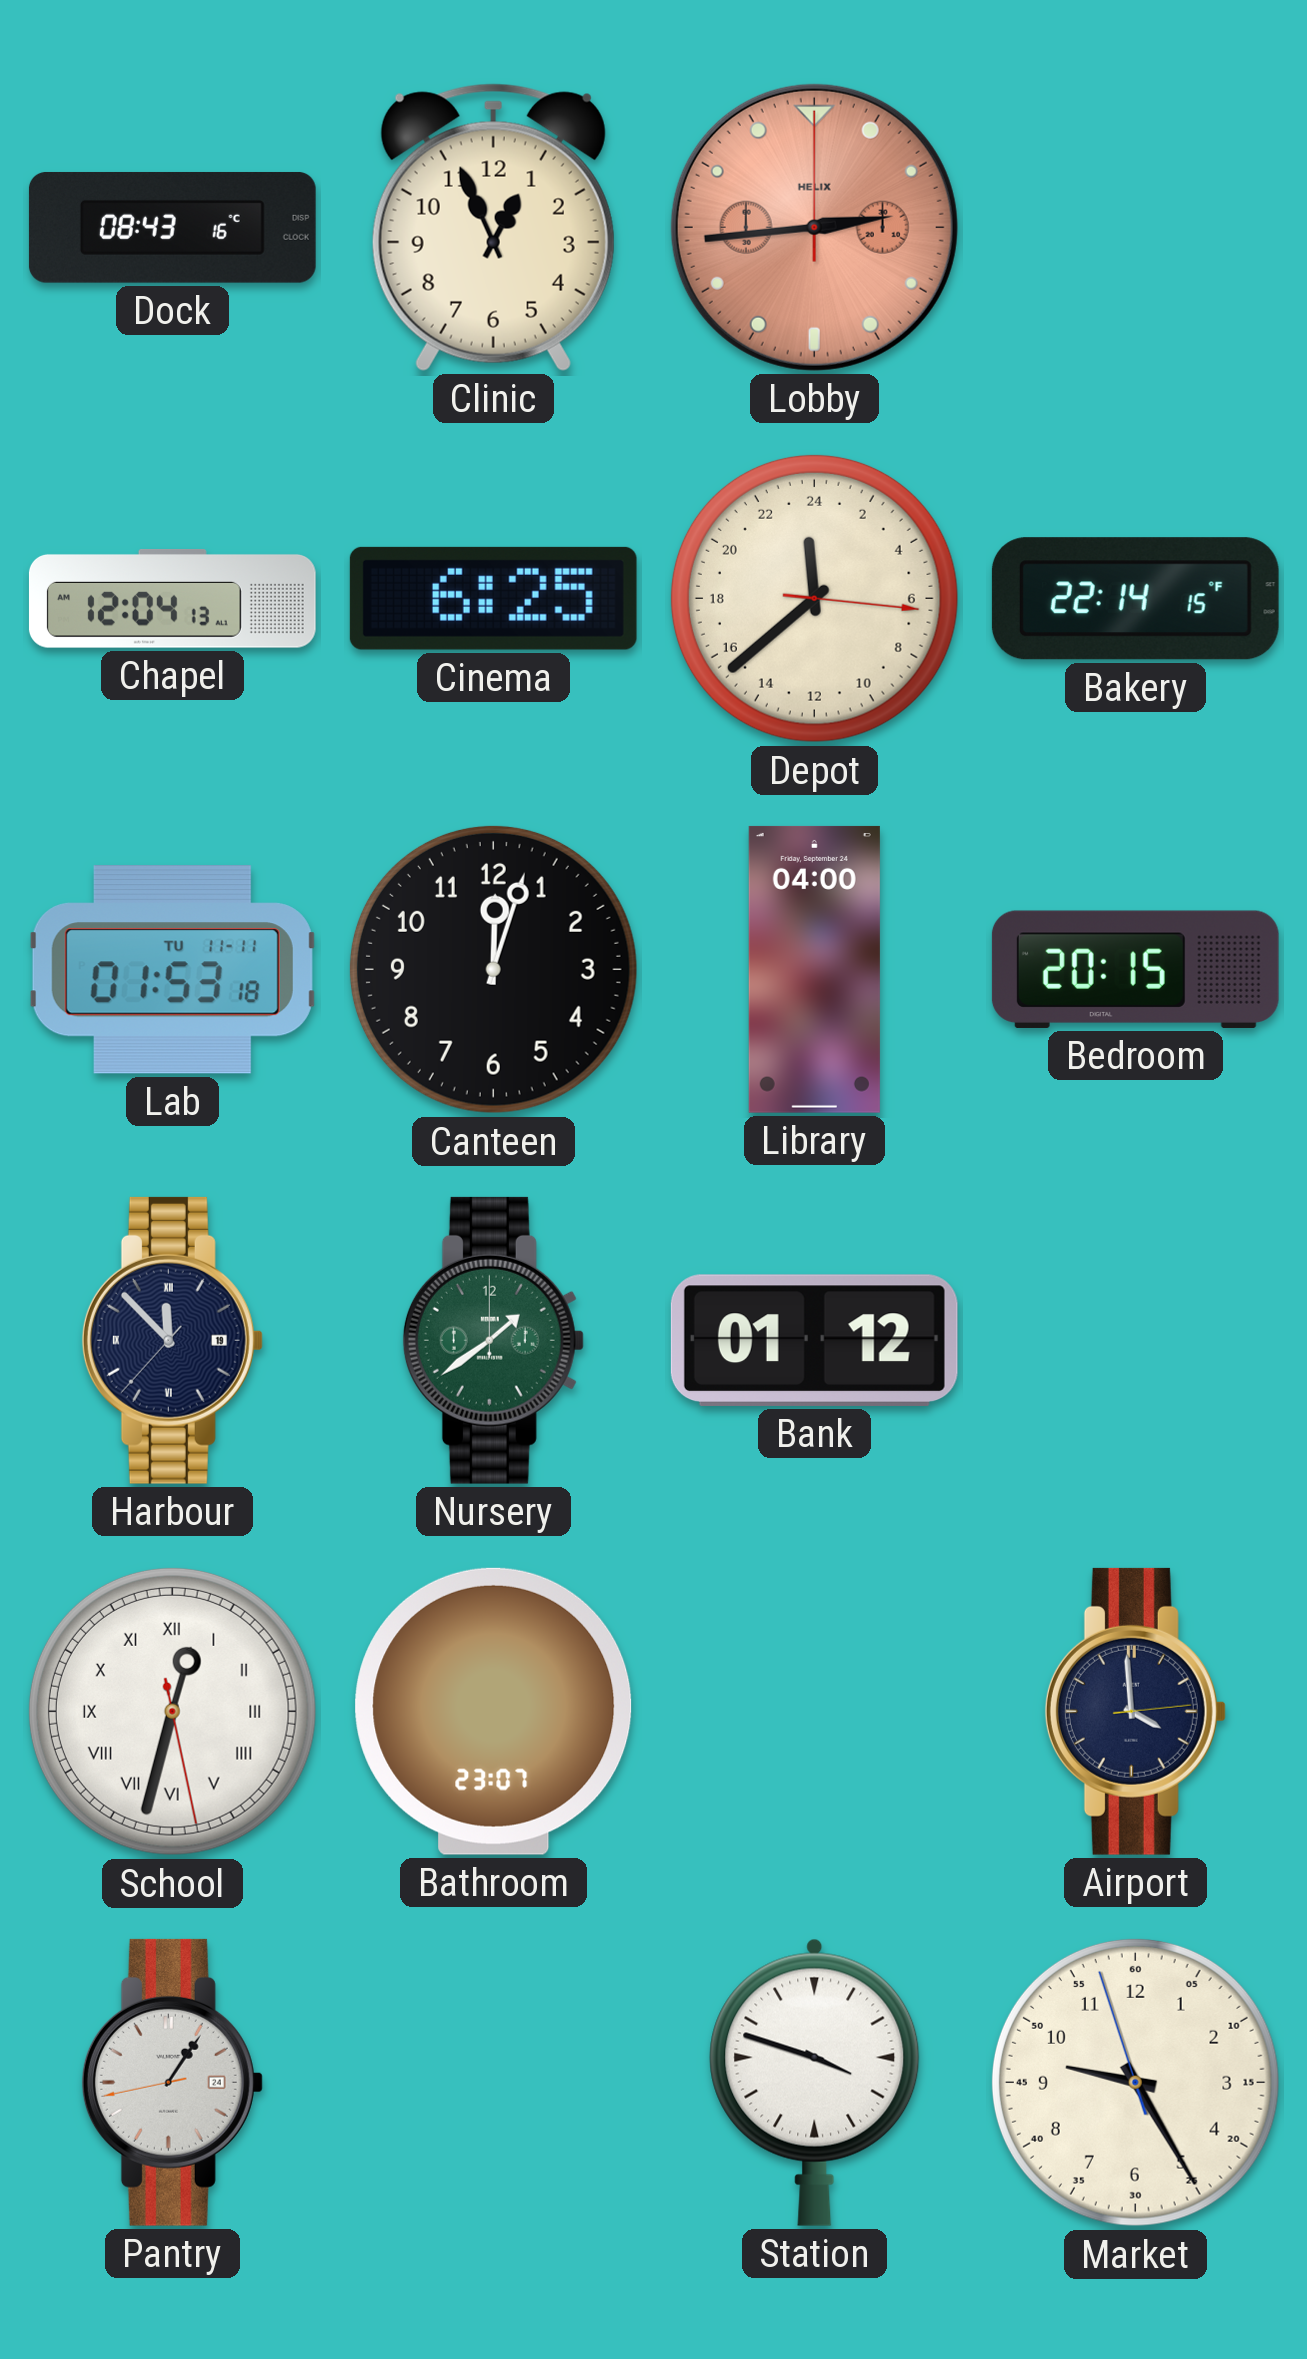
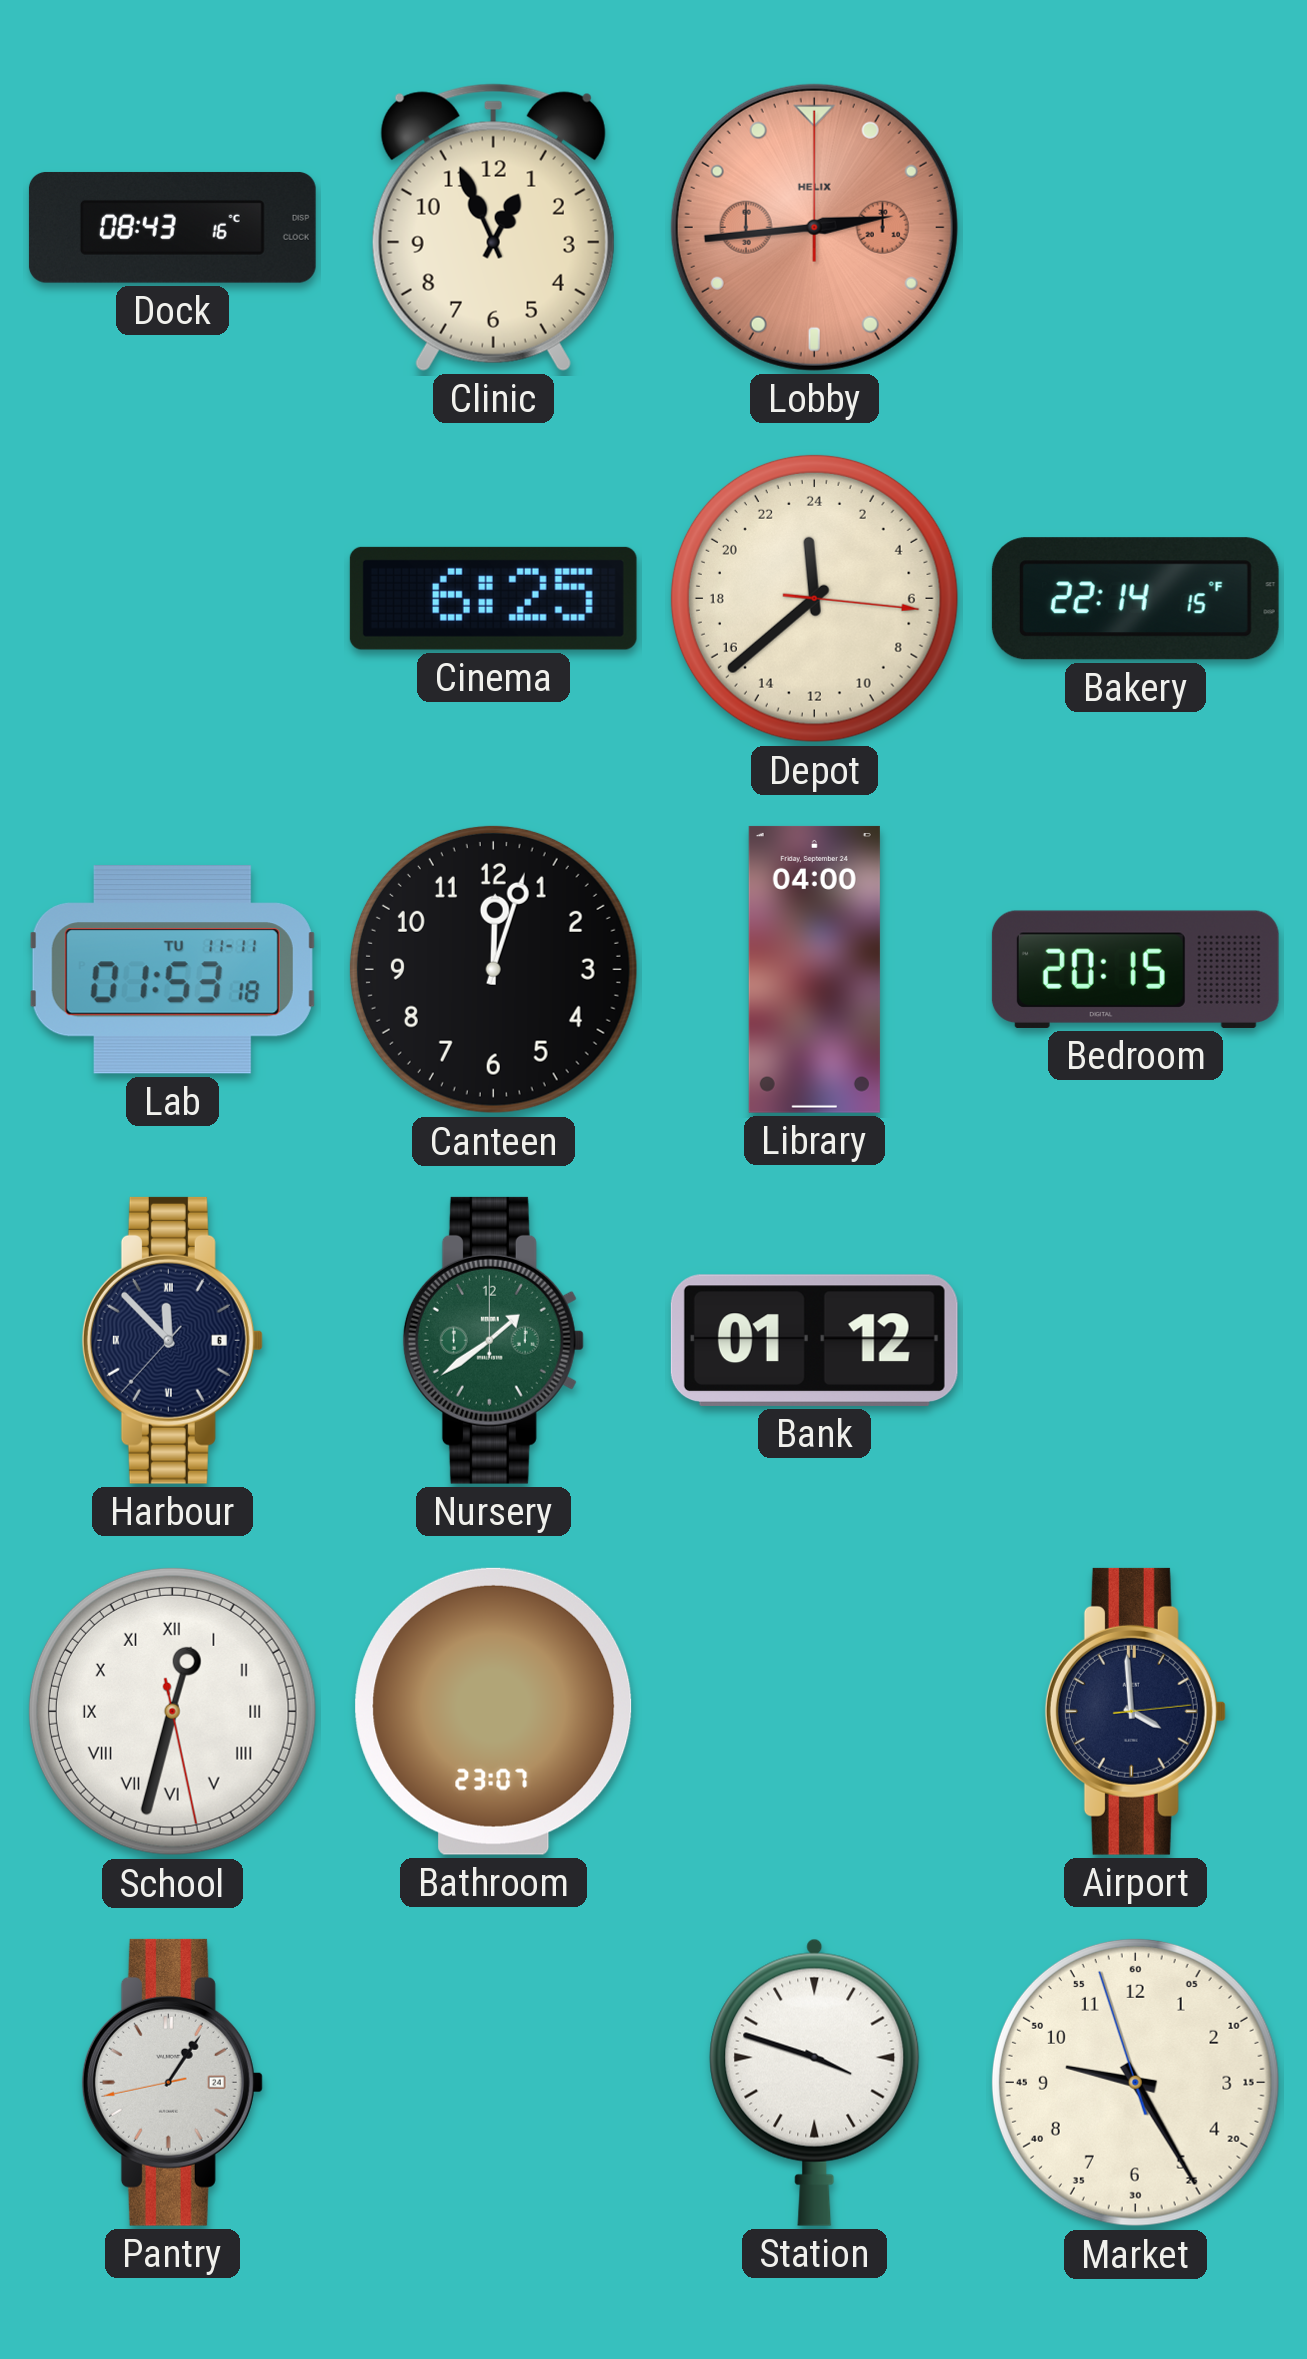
Chapel: 12:04 -> none
Harbour date: 19 -> 6
